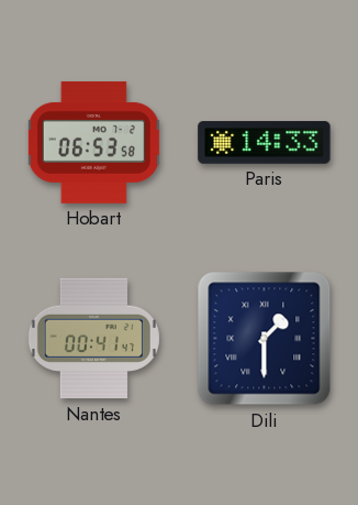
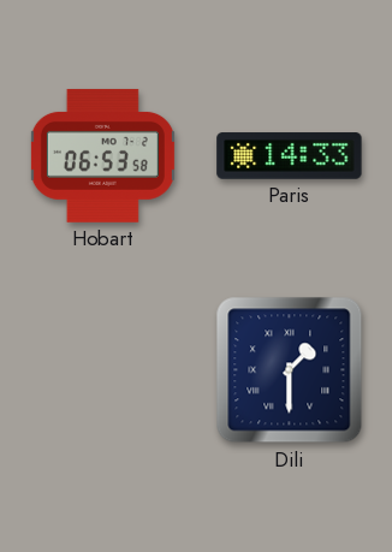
Nantes: 00:41 -> none
